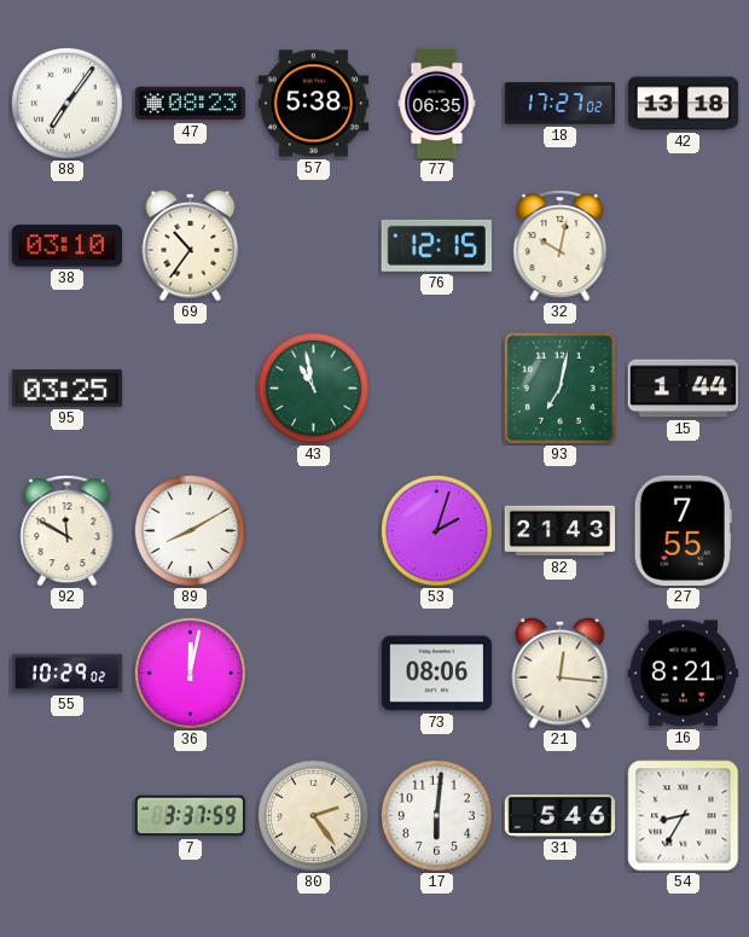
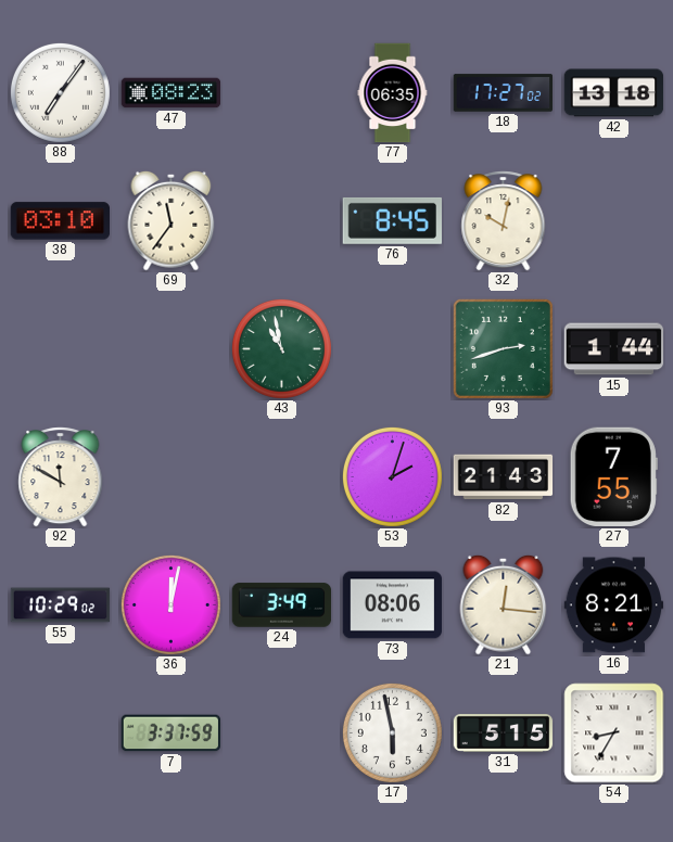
57: 5:38 -> none
69: 10:36 -> 11:36
76: 12:15 -> 8:45
95: 03:25 -> none
93: 7:02 -> 2:42
89: 8:10 -> none
24: none -> 3:49
80: 2:24 -> none
17: 6:01 -> 5:58
31: 5:46 -> 5:15
